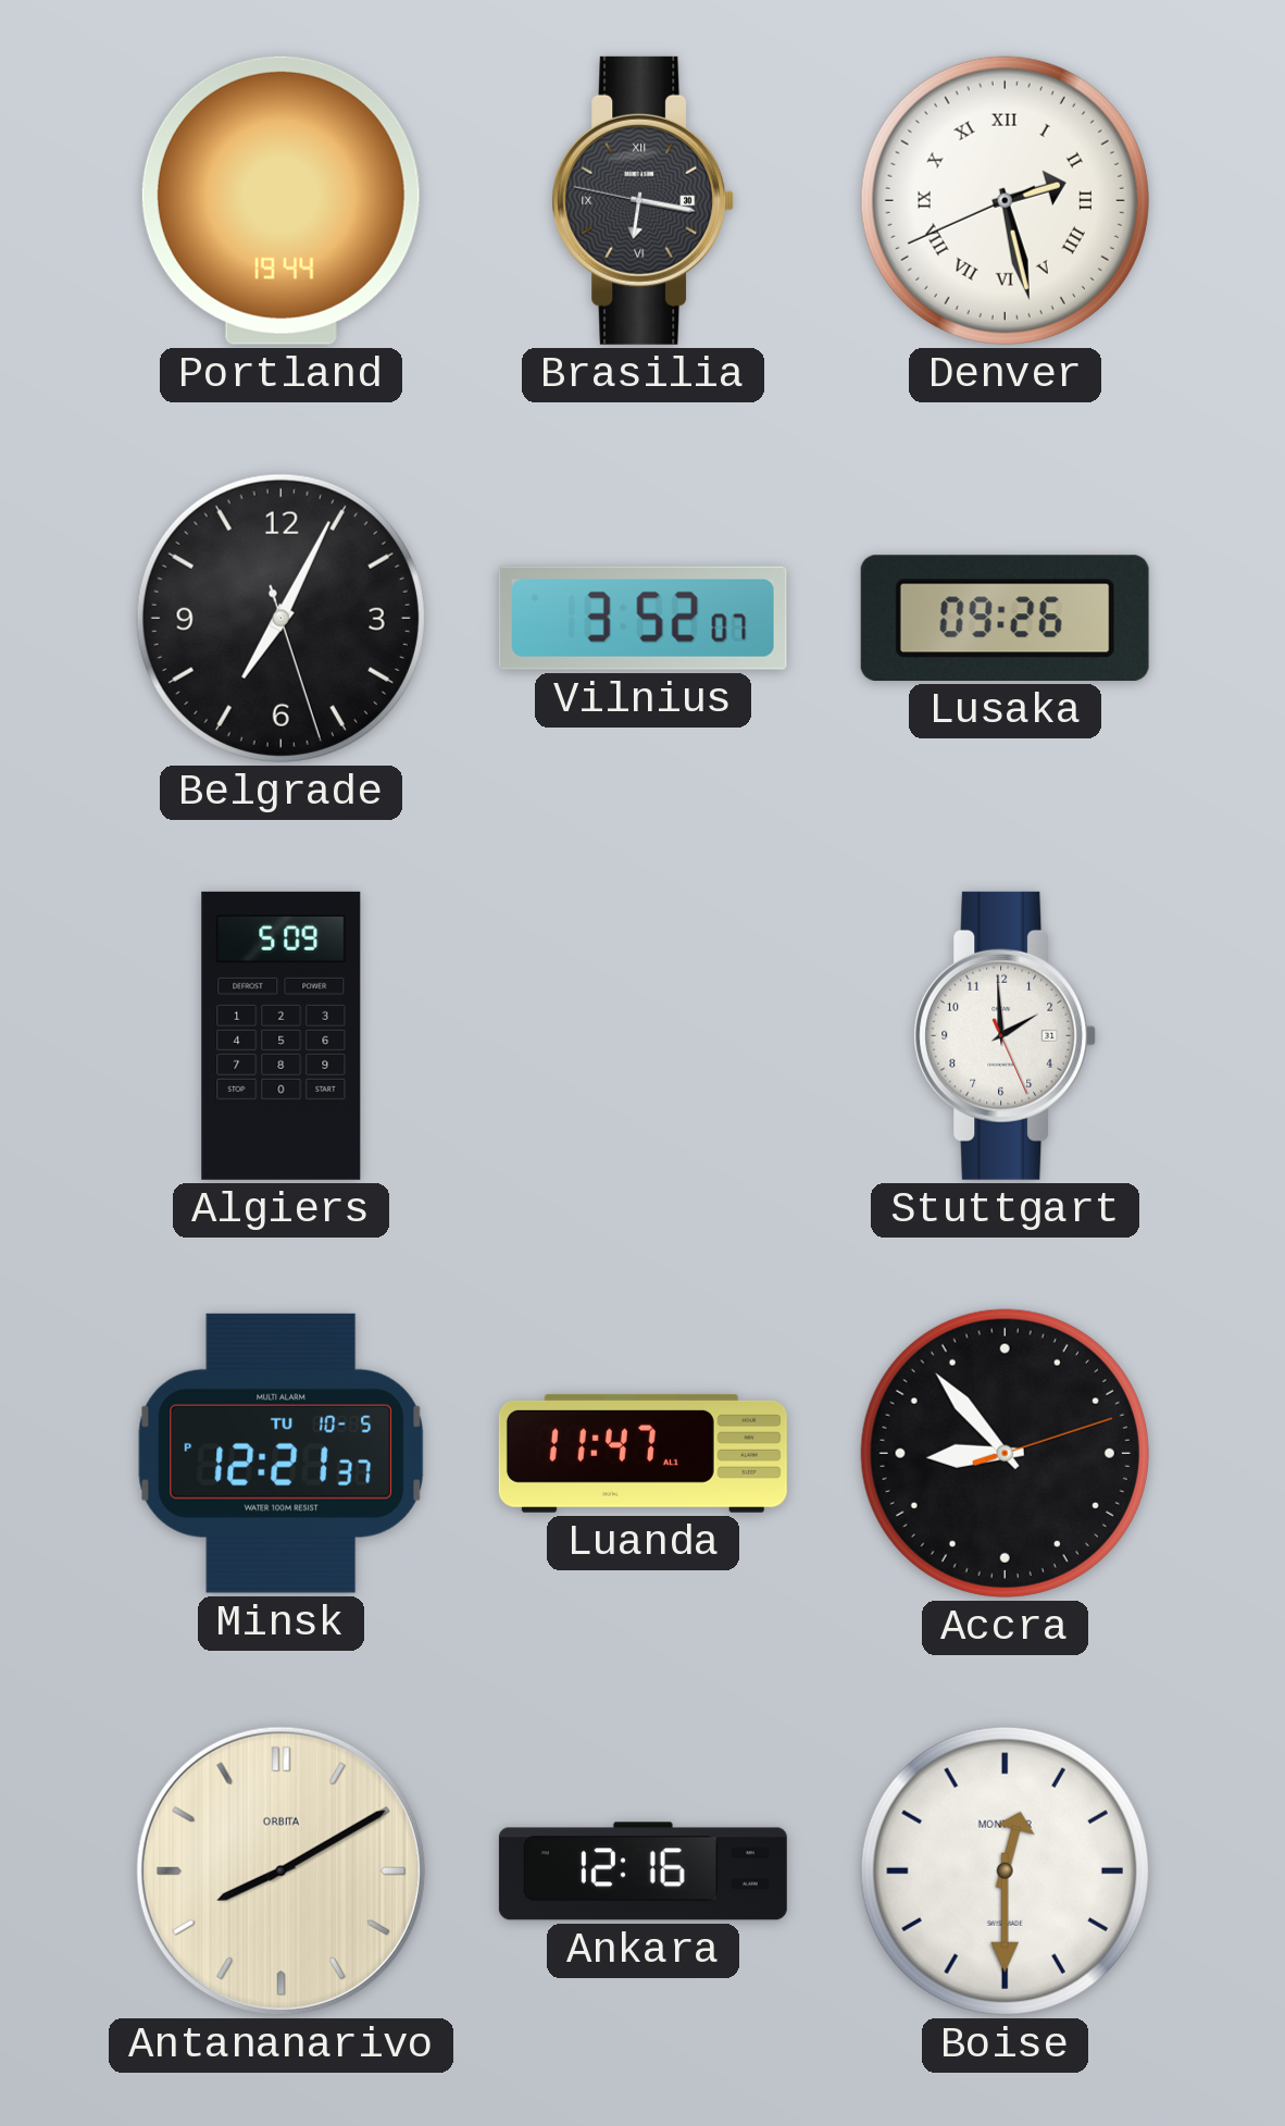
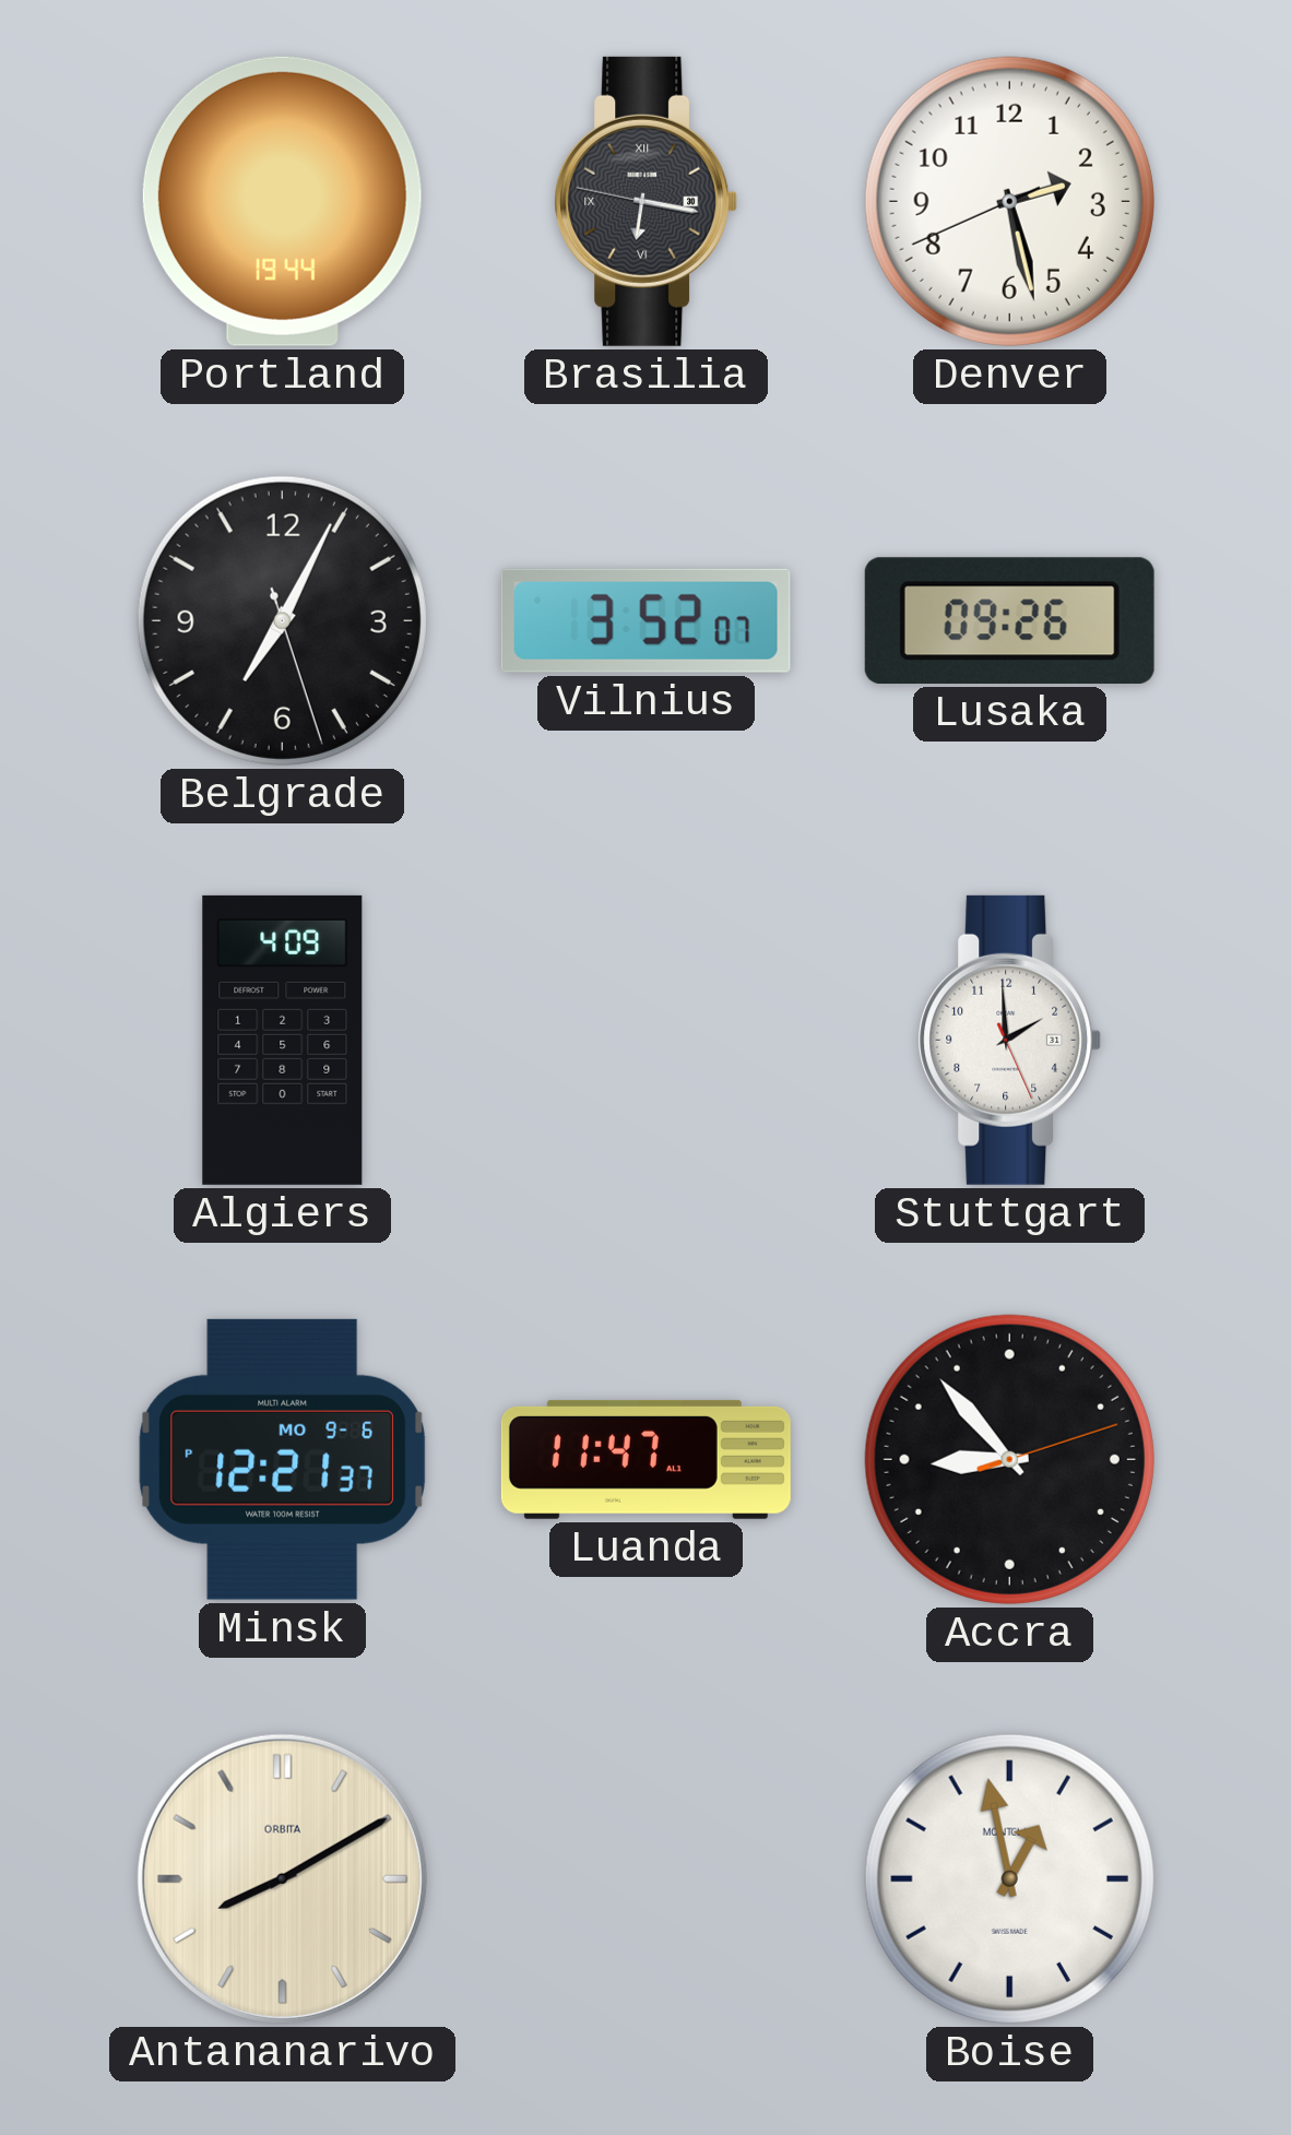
Denver numerals: Roman -> Arabic
Algiers: 5:09 -> 4:09
Minsk date: TU 10-5 -> MO 9-6
Ankara: 12:16 -> none
Boise: 12:30 -> 12:58
